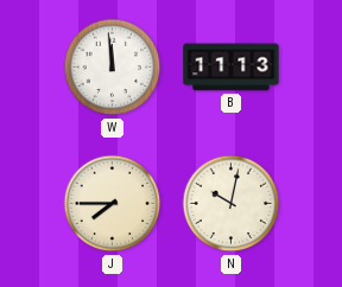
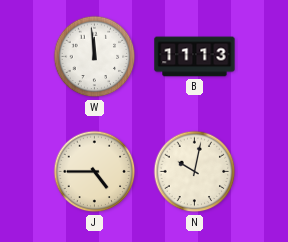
J: 7:45 -> 4:45
